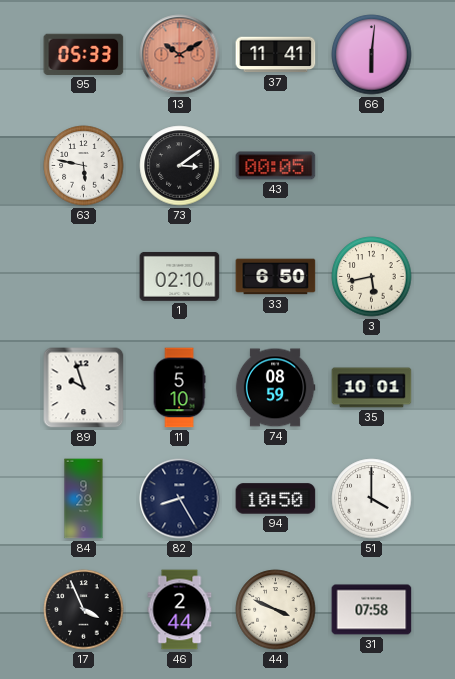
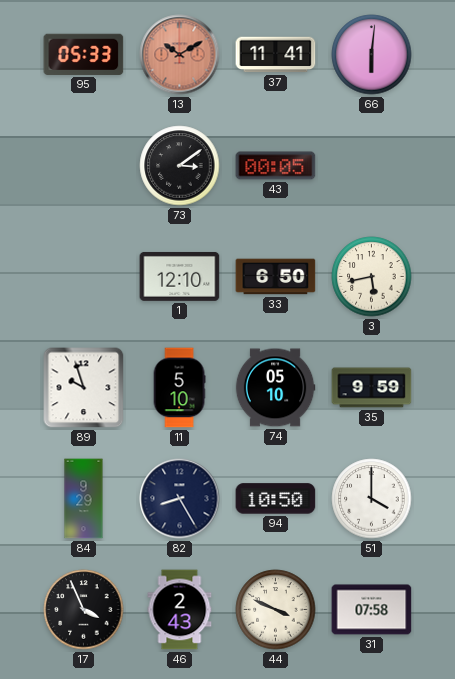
63: 5:47 -> none
1: 02:10 -> 12:10
74: 08:59 -> 05:10
35: 10:01 -> 9:59
46: 2:44 -> 2:43
